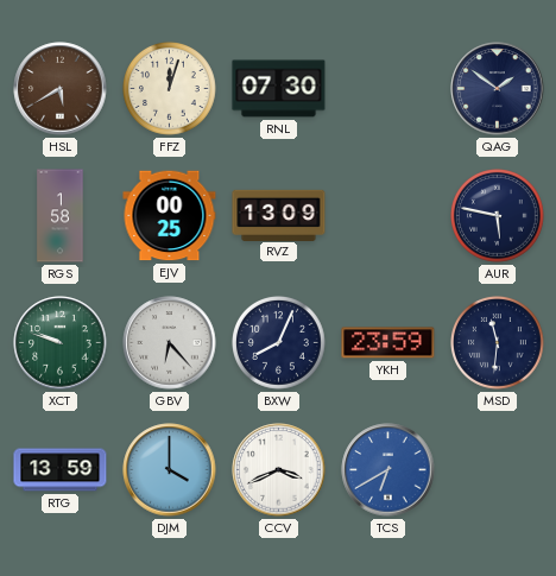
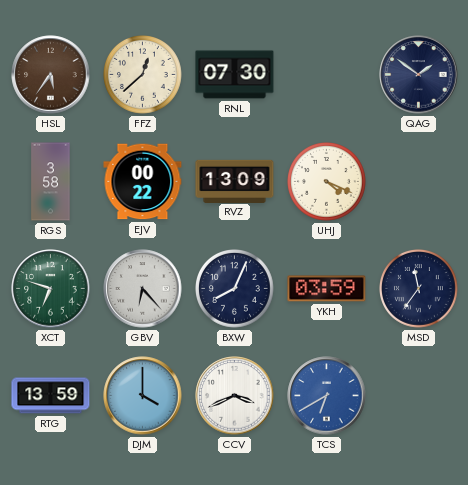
HSL: 5:40 -> 5:36
FFZ: 12:03 -> 12:38
RGS: 1:58 -> 3:58
EJV: 00:25 -> 00:22
UHJ: none -> 4:19
AUR: 5:47 -> none
XCT: 9:48 -> 6:48
YKH: 23:59 -> 03:59
MSD: 11:31 -> 11:36
